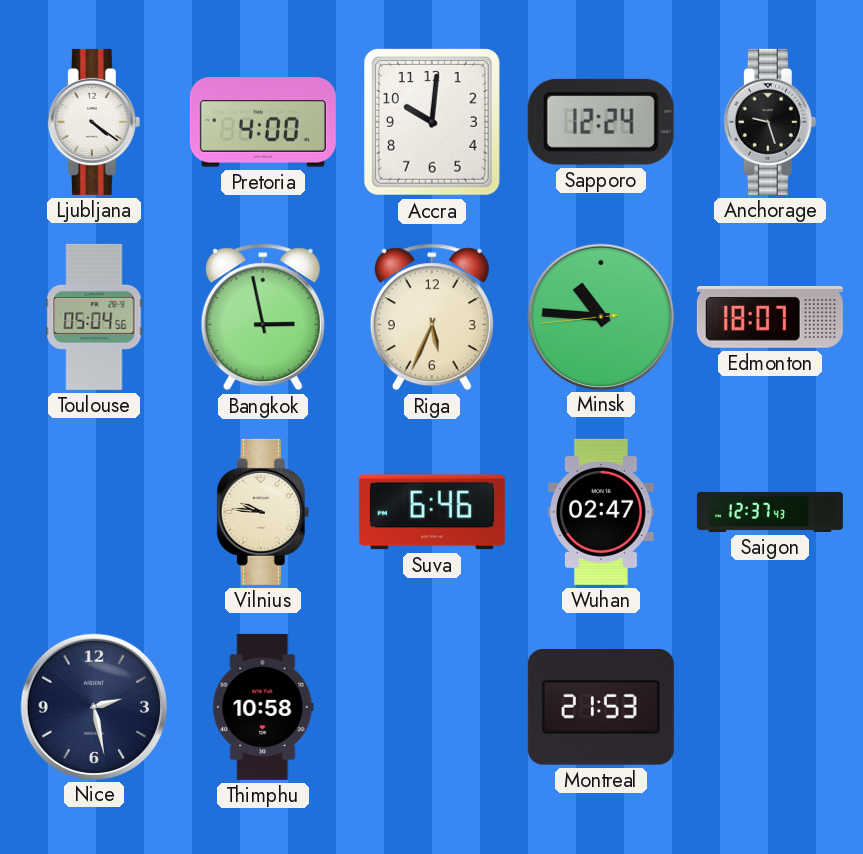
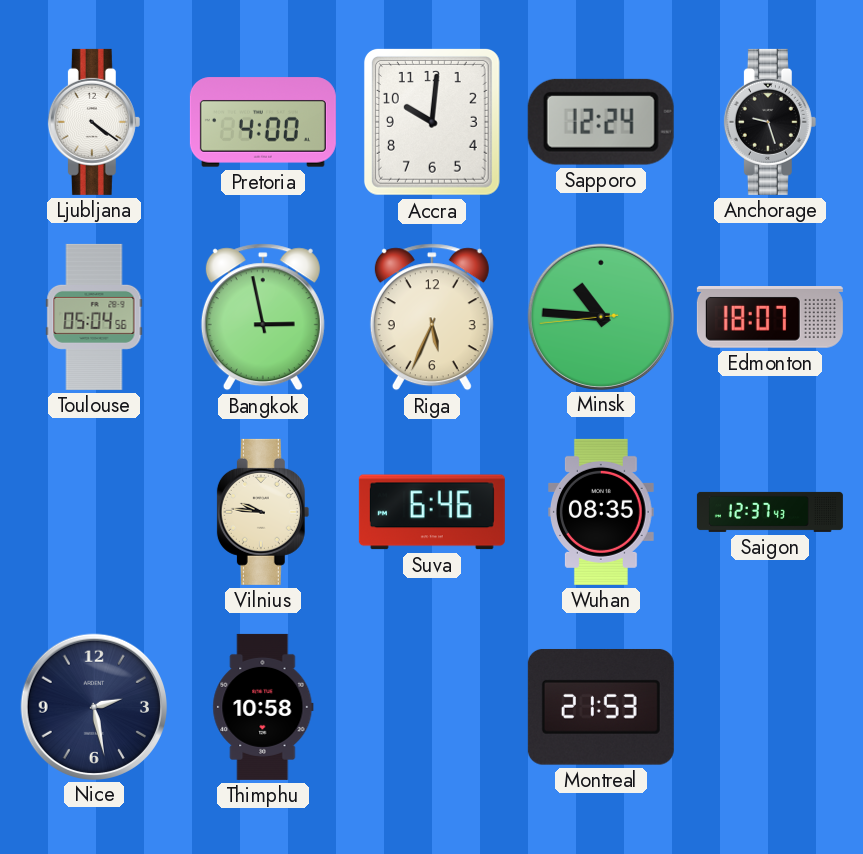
Wuhan: 02:47 -> 08:35
